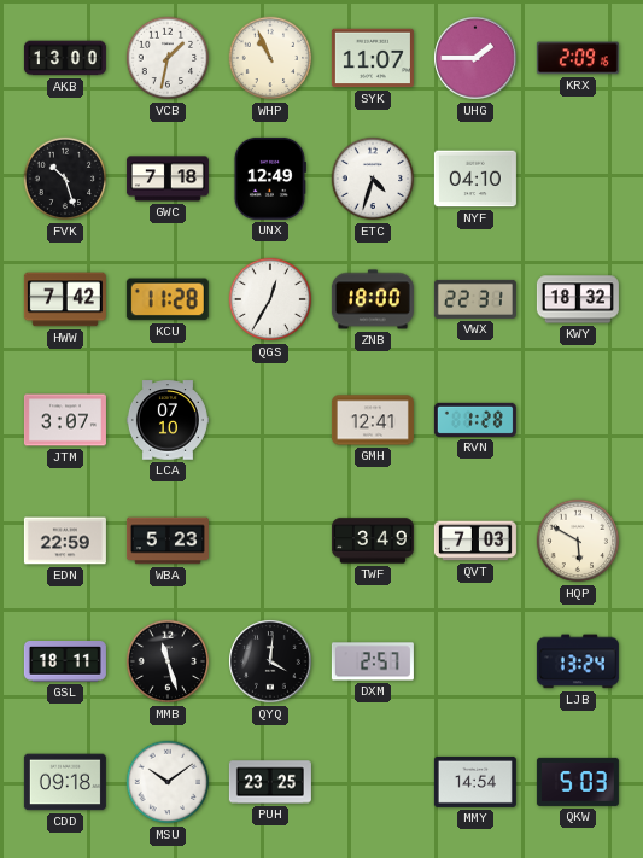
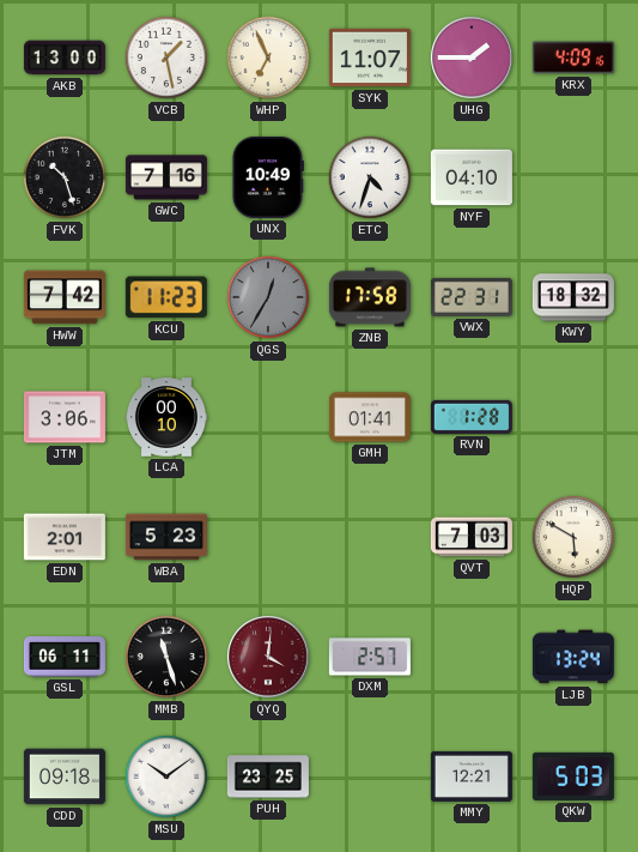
VCB: 1:32 -> 1:28
WHP: 10:56 -> 6:56
KRX: 2:09 -> 4:09
GWC: 7:18 -> 7:16
UNX: 12:49 -> 10:49
KCU: 11:28 -> 11:23
QGS dial: white -> grey
ZNB: 18:00 -> 17:58
JTM: 3:07 -> 3:06
LCA: 07:10 -> 00:10
GMH: 12:41 -> 01:41
EDN: 22:59 -> 2:01
TWF: 3:49 -> none
GSL: 18:11 -> 06:11
QYQ dial: black -> burgundy
MMY: 14:54 -> 12:21
